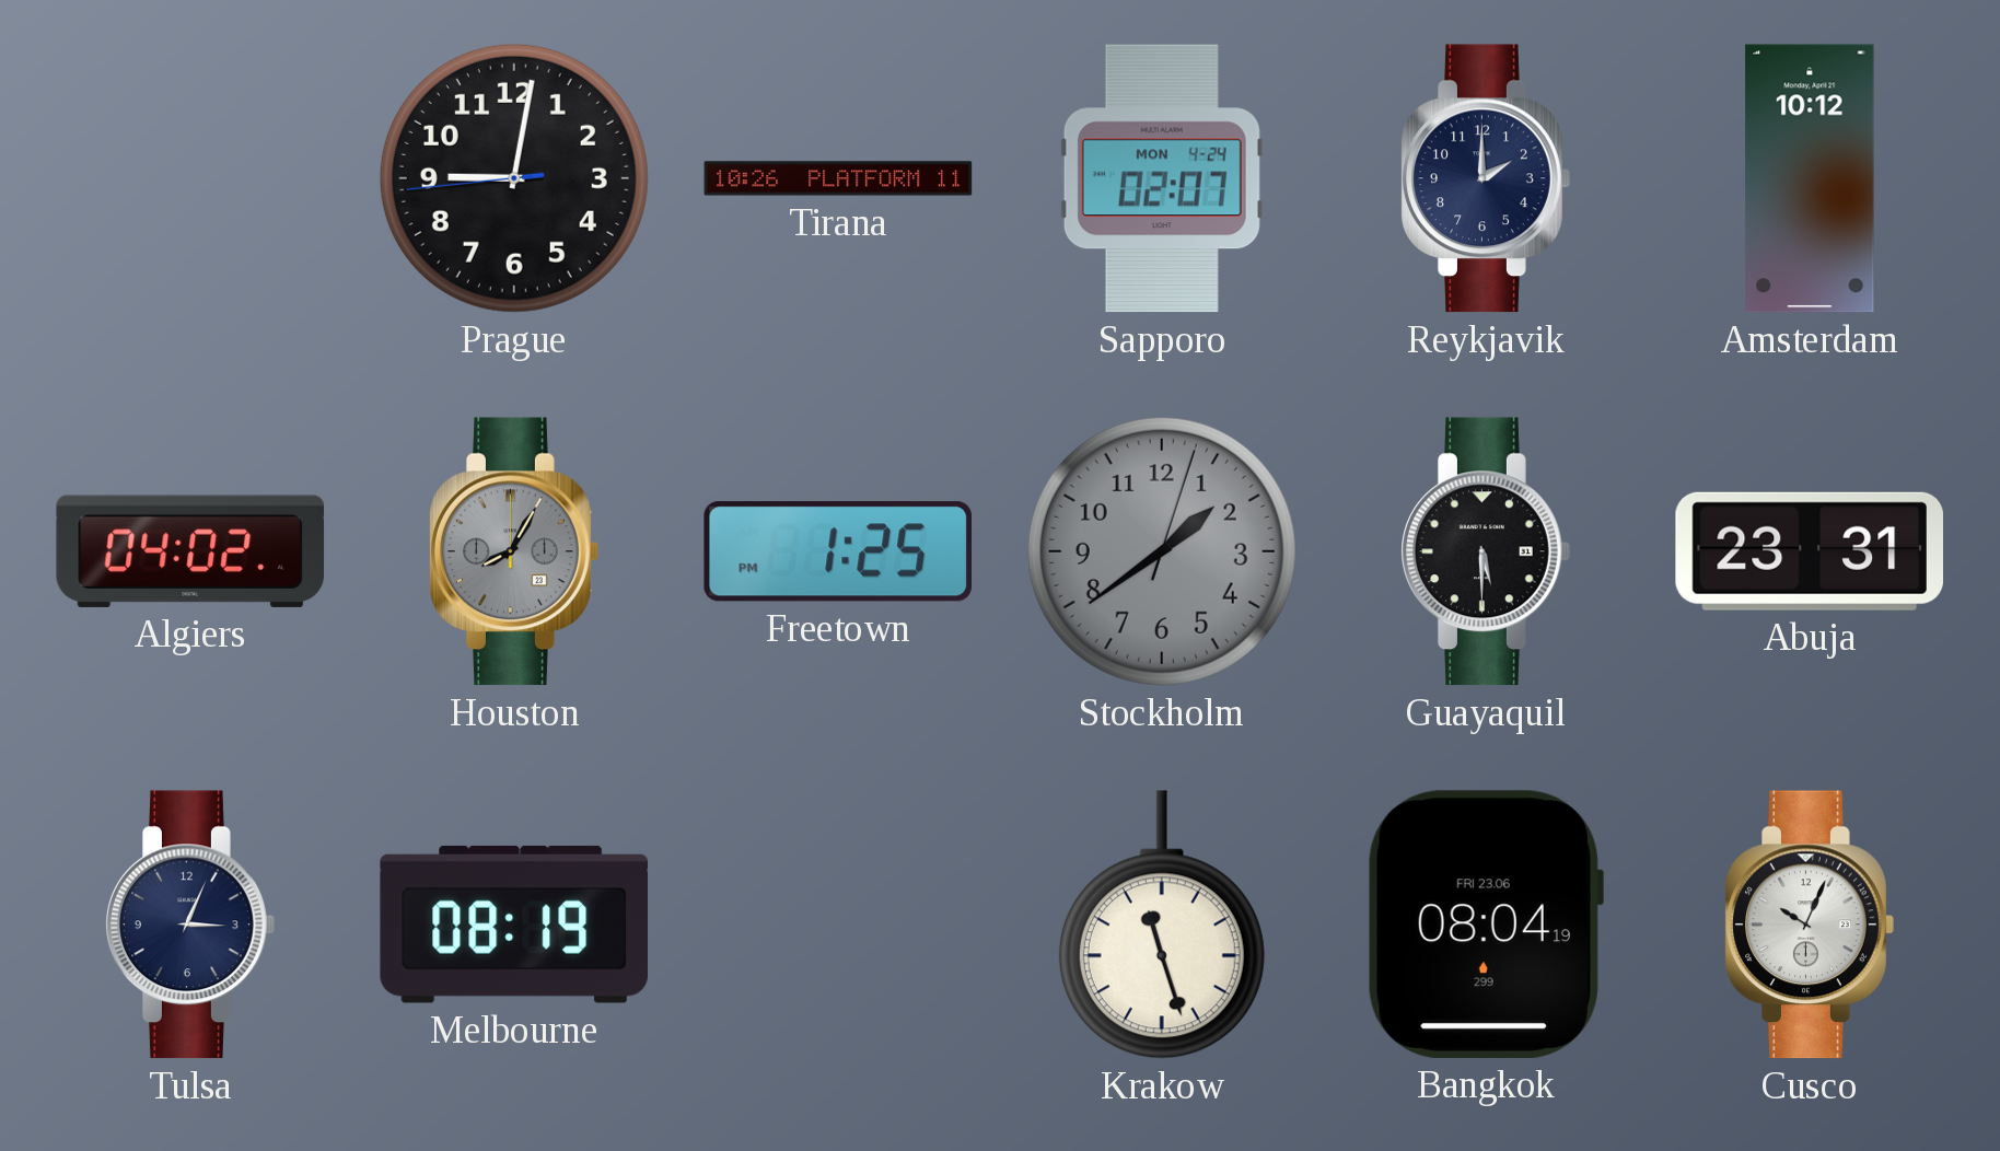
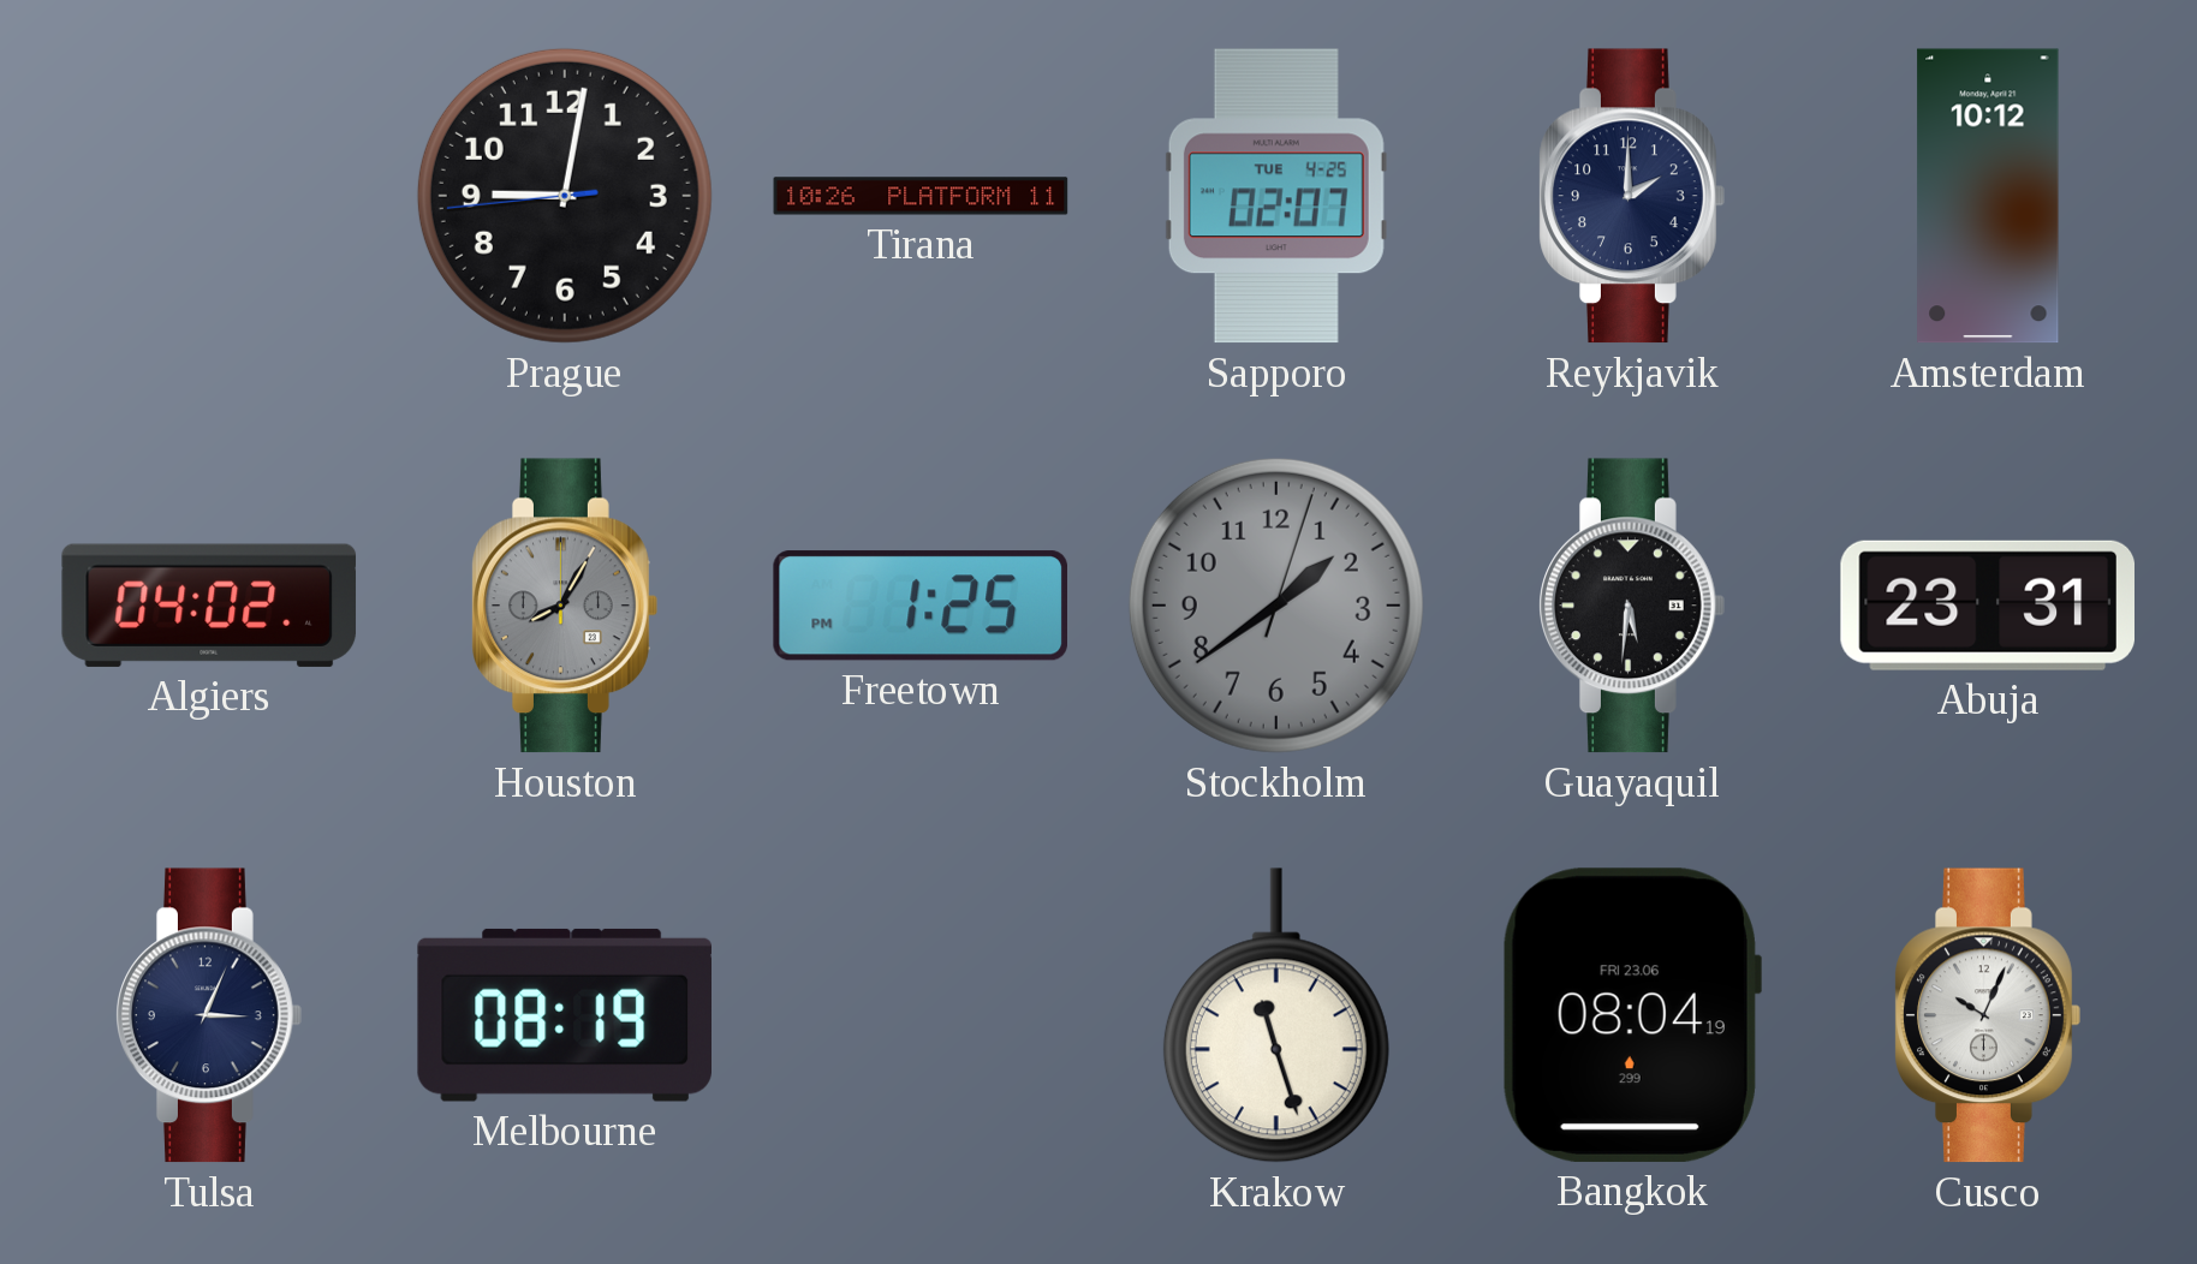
Sapporo date: MON 4-24 -> TUE 4-25
Guayaquil: 5:30 -> 5:31
